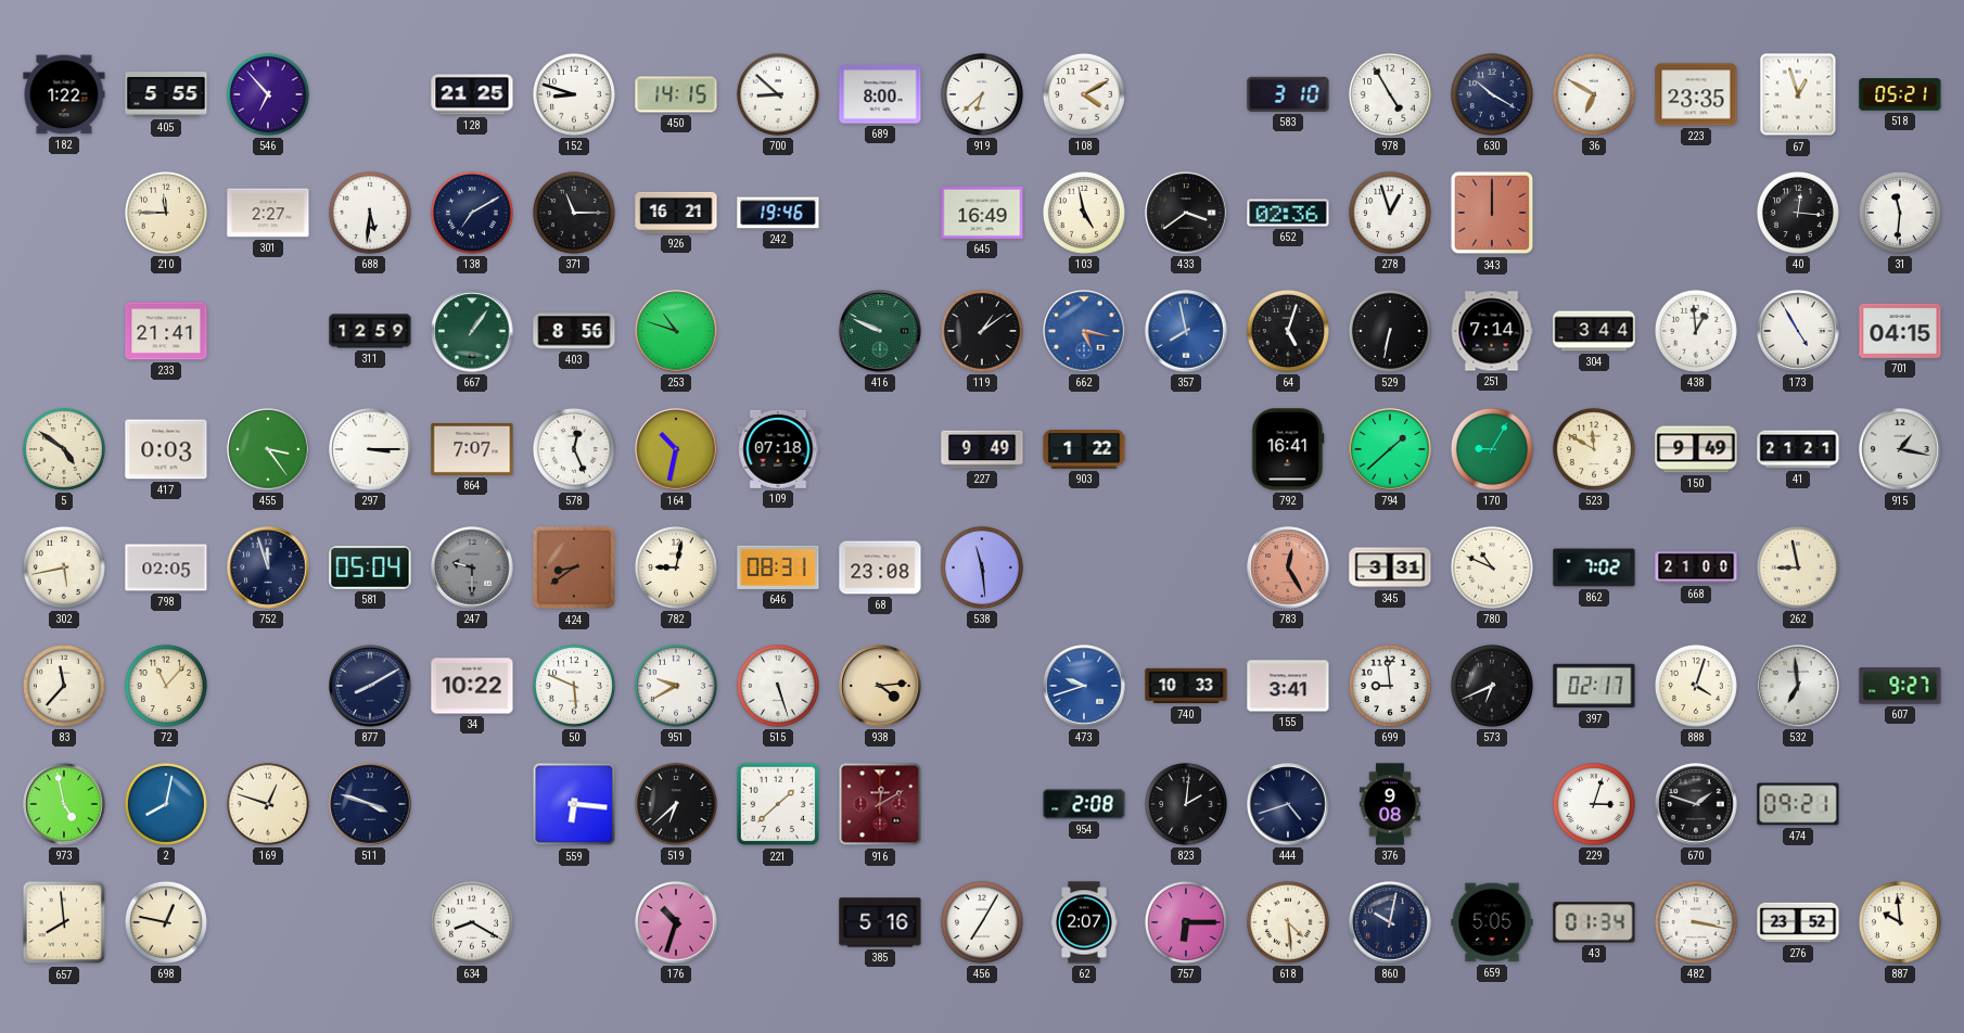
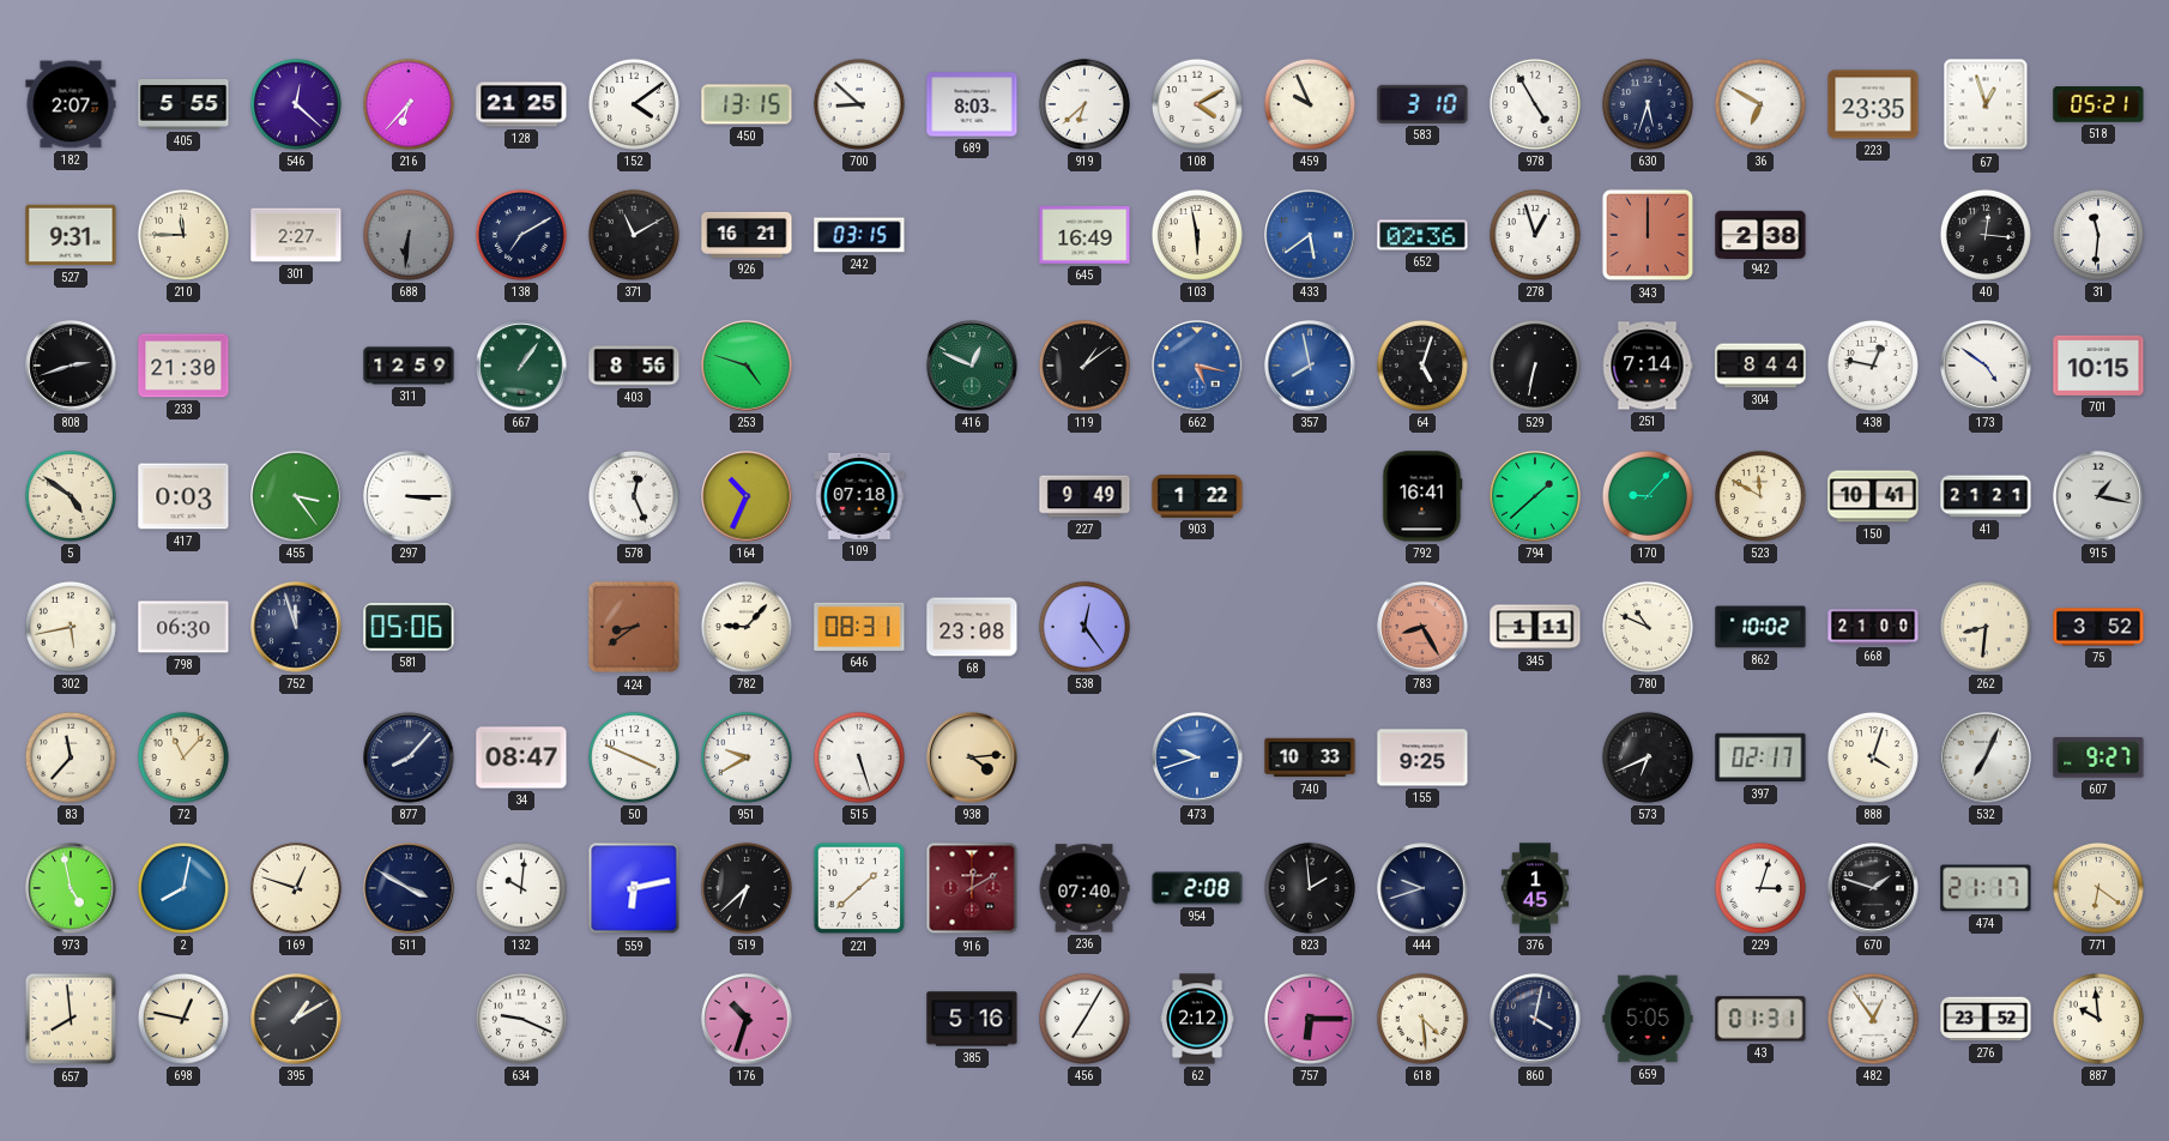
182: 1:22 -> 2:07
546: 6:53 -> 12:22
216: none -> 6:37
152: 8:48 -> 4:09
450: 14:15 -> 13:15
689: 8:00 -> 8:03
459: none -> 9:56
630: 10:20 -> 5:33
527: none -> 9:31
688: 5:31 -> 6:31
688 dial: white -> grey
371: 11:15 -> 11:10
242: 19:46 -> 03:15
103: 4:58 -> 5:58
433: 3:39 -> 5:39
433 dial: black -> blue
942: none -> 2:38
808: none -> 2:42
233: 21:41 -> 21:30
253: 10:48 -> 4:48
416: 9:49 -> 12:49
304: 3:44 -> 8:44
438: 12:59 -> 12:47
173: 4:55 -> 4:51
701: 04:15 -> 10:15
864: 7:07 -> none
164: 10:32 -> 10:34
170: 9:05 -> 9:07
150: 9:49 -> 10:41
798: 02:05 -> 06:30
581: 05:04 -> 05:06
247: 9:30 -> none
782: 9:02 -> 9:07
538: 11:29 -> 12:24
783: 12:25 -> 8:25
345: 3:31 -> 1:11
862: 7:02 -> 10:02
262: 8:58 -> 8:31
75: none -> 3:52
877: 8:10 -> 8:07
34: 10:22 -> 08:47
50: 5:49 -> 3:49
155: 3:41 -> 9:25
699: 8:59 -> none
532: 6:59 -> 7:04
511: 3:48 -> 3:50
132: none -> 10:01
559: 6:16 -> 6:13
236: none -> 07:40
823: 2:01 -> 1:59
444: 4:42 -> 9:42
376: 9:08 -> 1:45
474: 09:21 -> 21:17
771: none -> 6:21
395: none -> 1:10
634: 8:20 -> 9:19
62: 2:07 -> 2:12
860: 10:02 -> 4:02
43: 01:34 -> 01:31
482: 3:17 -> 12:54
